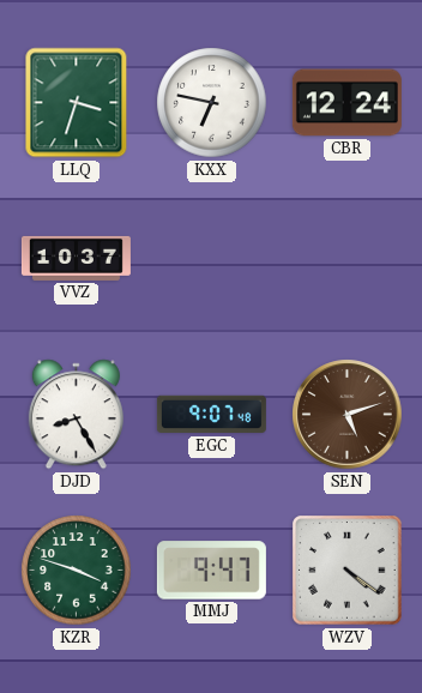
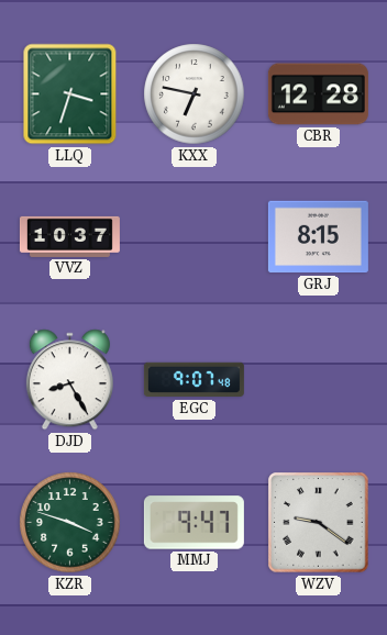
CBR: 12:24 -> 12:28
GRJ: none -> 8:15
SEN: 5:12 -> none
WZV: 4:21 -> 9:21
